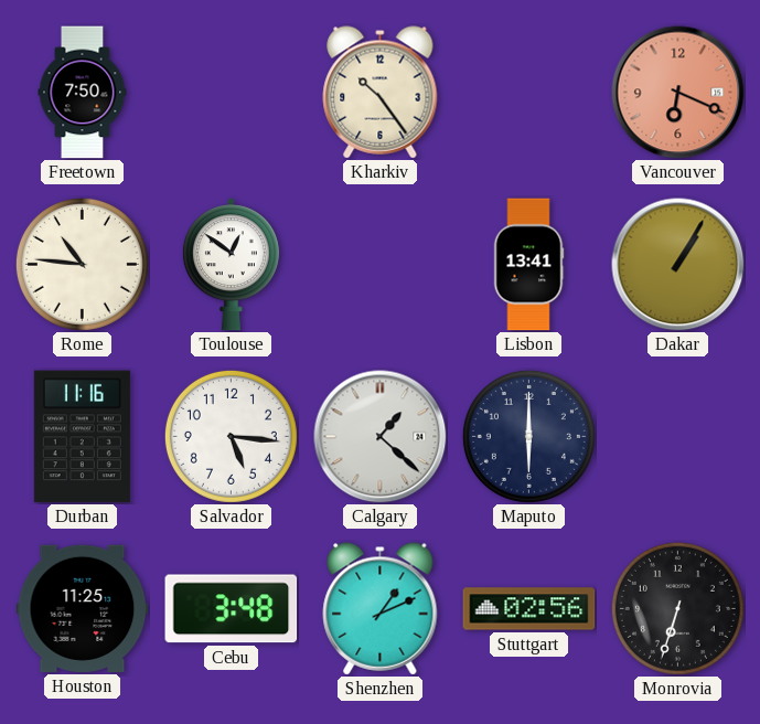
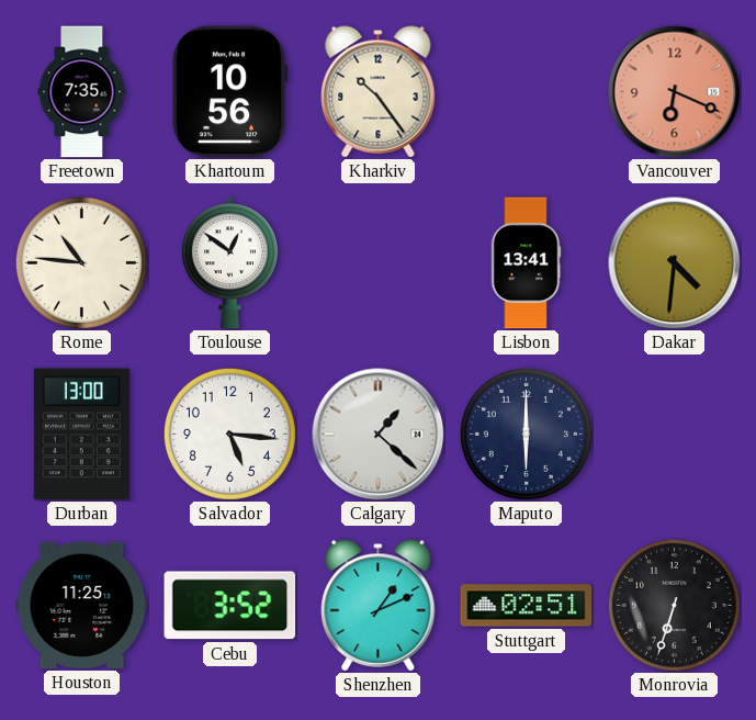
Freetown: 7:50 -> 7:35
Khartoum: none -> 10:56
Dakar: 1:05 -> 4:31
Durban: 11:16 -> 13:00
Cebu: 3:48 -> 3:52
Stuttgart: 02:56 -> 02:51
